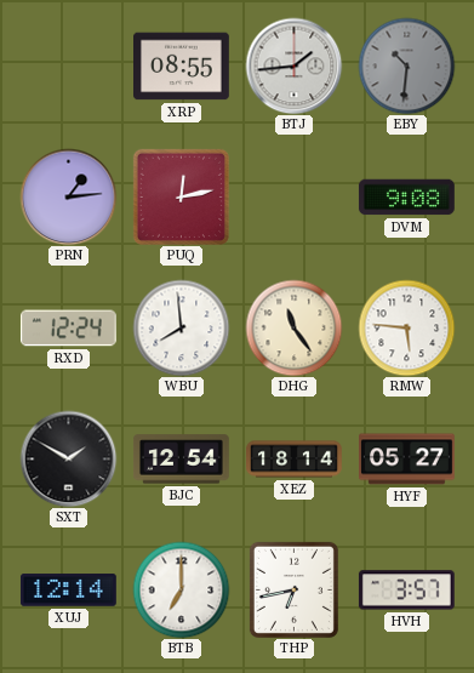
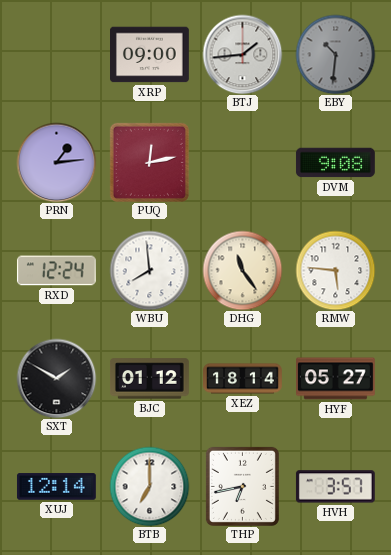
XRP: 08:55 -> 09:00
BJC: 12:54 -> 01:12
